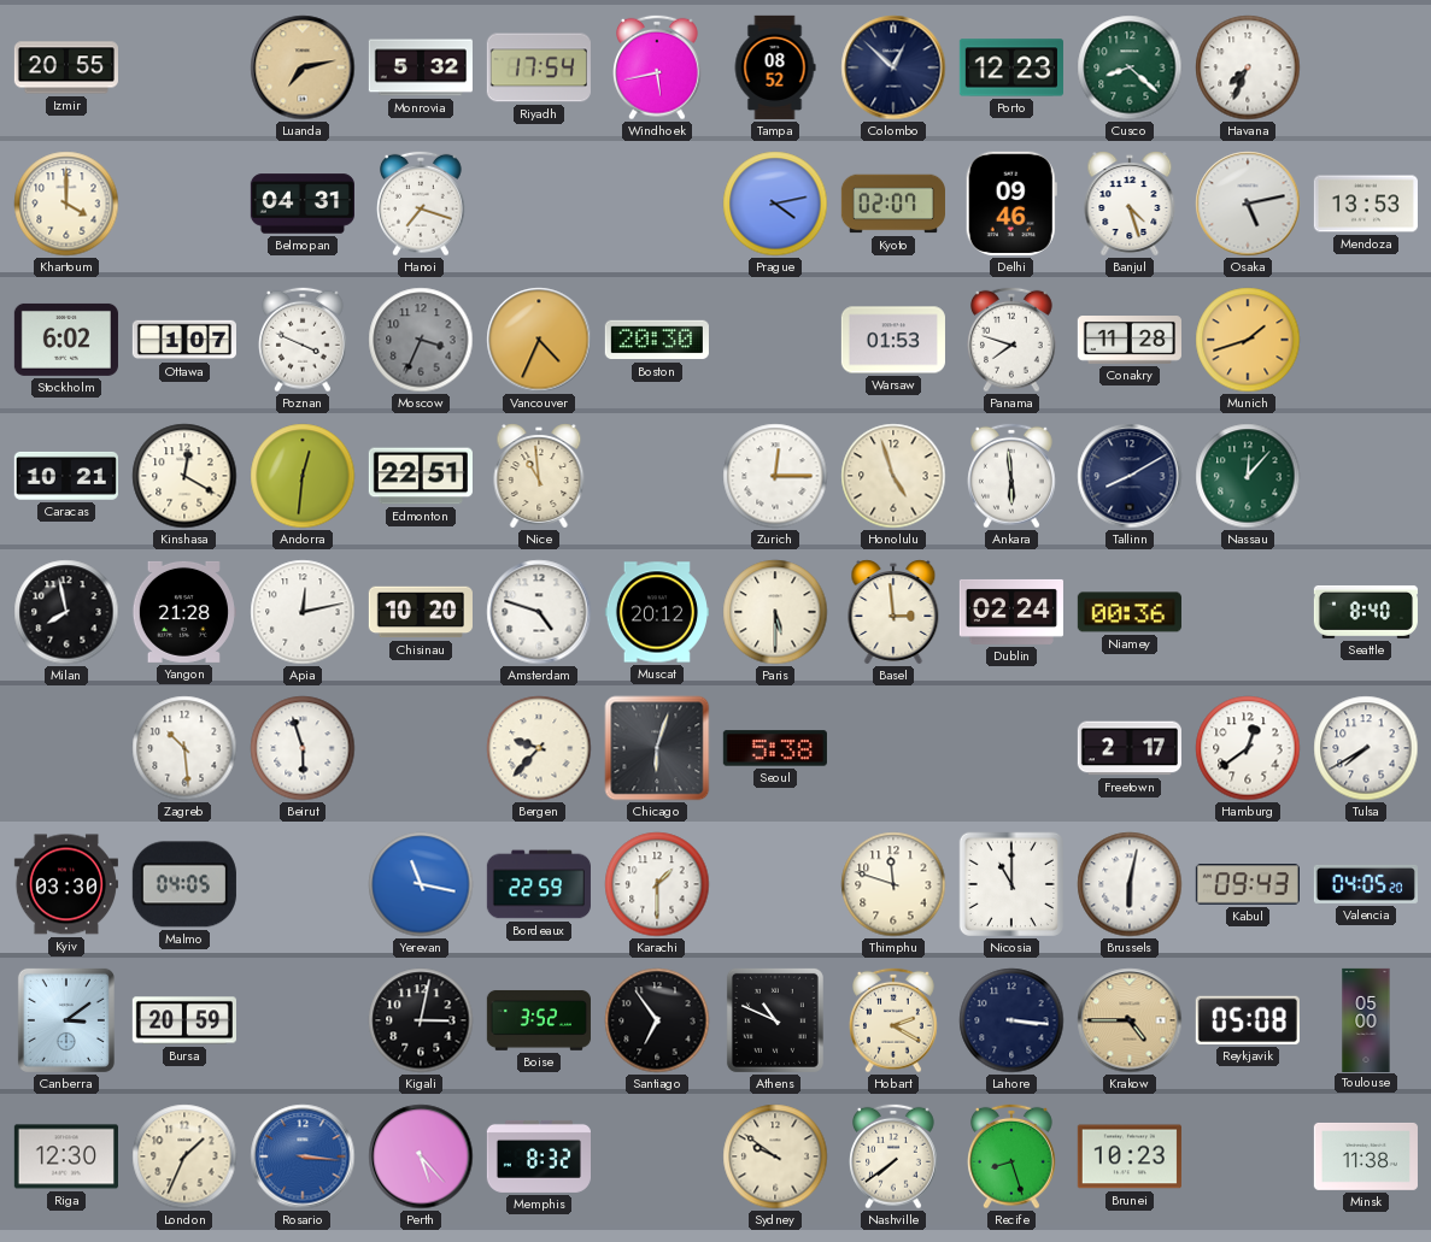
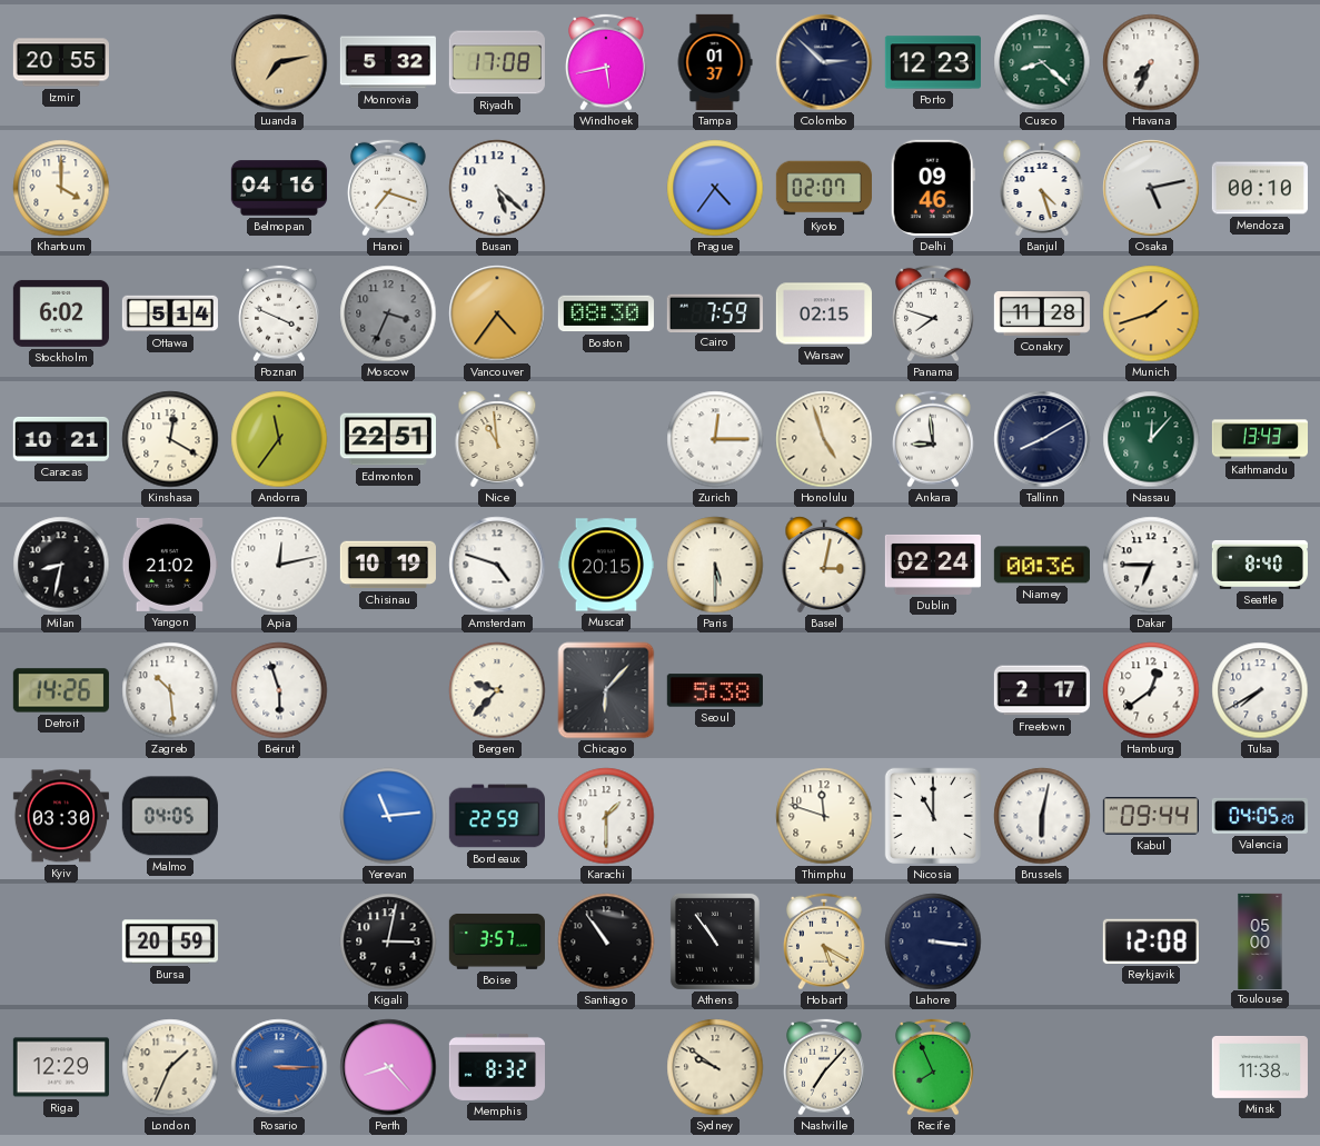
Riyadh: 17:54 -> 17:08
Tampa: 08:52 -> 01:37
Colombo: 12:52 -> 2:52
Belmopan: 04:31 -> 04:16
Busan: none -> 5:22
Prague: 4:13 -> 4:36
Mendoza: 13:53 -> 00:10
Ottawa: 1:07 -> 5:14
Vancouver: 4:34 -> 4:36
Boston: 20:30 -> 08:30
Cairo: none -> 7:59
Warsaw: 01:53 -> 02:15
Andorra: 12:31 -> 11:36
Ankara: 5:59 -> 8:59
Kathmandu: none -> 13:43
Milan: 7:58 -> 8:32
Yangon: 21:28 -> 21:02
Chisinau: 10:20 -> 10:19
Muscat: 20:12 -> 20:15
Basel: 2:59 -> 3:02
Dakar: none -> 6:45
Detroit: none -> 14:26
Chicago: 6:03 -> 6:07
Yerevan: 11:17 -> 11:14
Kabul: 09:43 -> 09:44
Canberra: 3:09 -> none
Boise: 3:52 -> 3:57
Santiago: 6:54 -> 10:54
Athens: 10:49 -> 10:54
Hobart: 2:20 -> 5:20
Krakow: 4:45 -> none
Reykjavik: 05:08 -> 12:08
Riga: 12:30 -> 12:29
Rosario: 3:16 -> 3:15
Perth: 5:23 -> 8:23
Nashville: 7:39 -> 7:07
Recife: 8:27 -> 7:56
Brunei: 10:23 -> none
